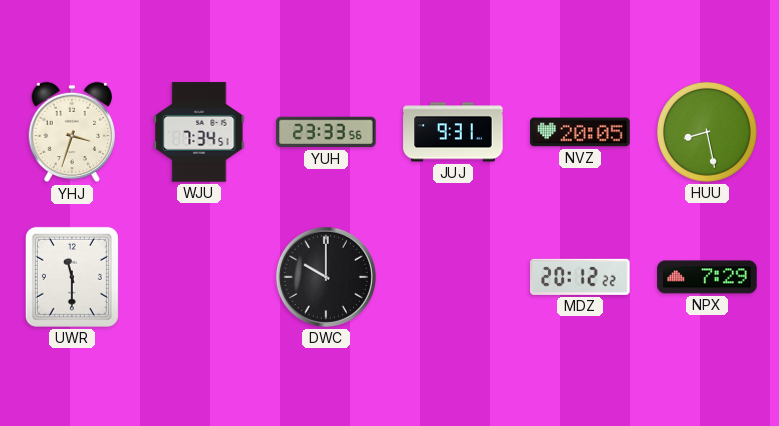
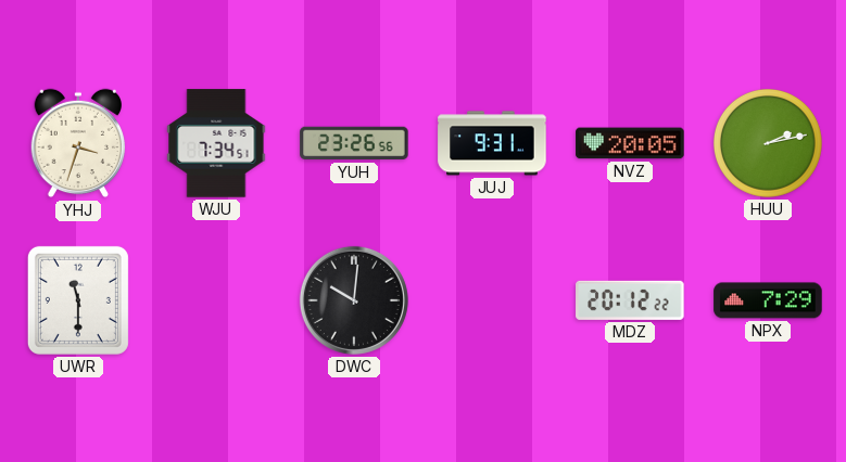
YUH: 23:33 -> 23:26
HUU: 8:28 -> 2:13
DWC: 10:00 -> 10:01
